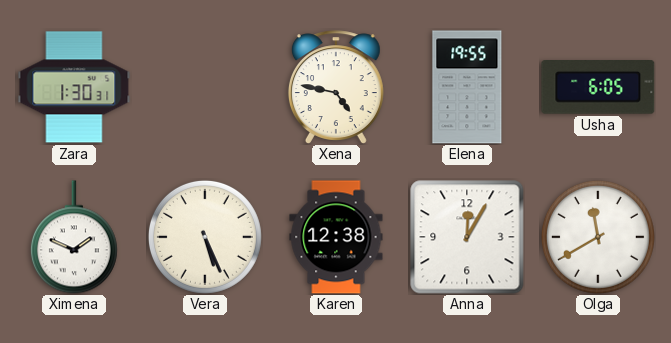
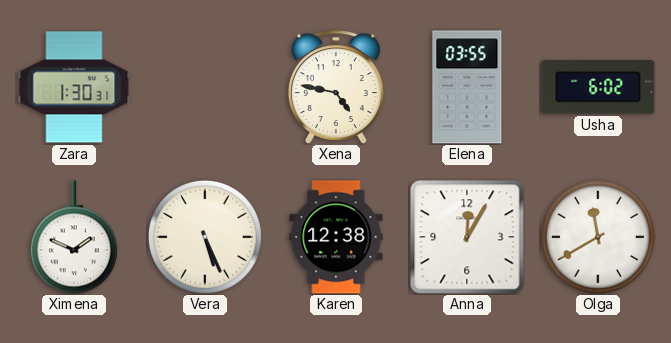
Elena: 19:55 -> 03:55
Usha: 6:05 -> 6:02
